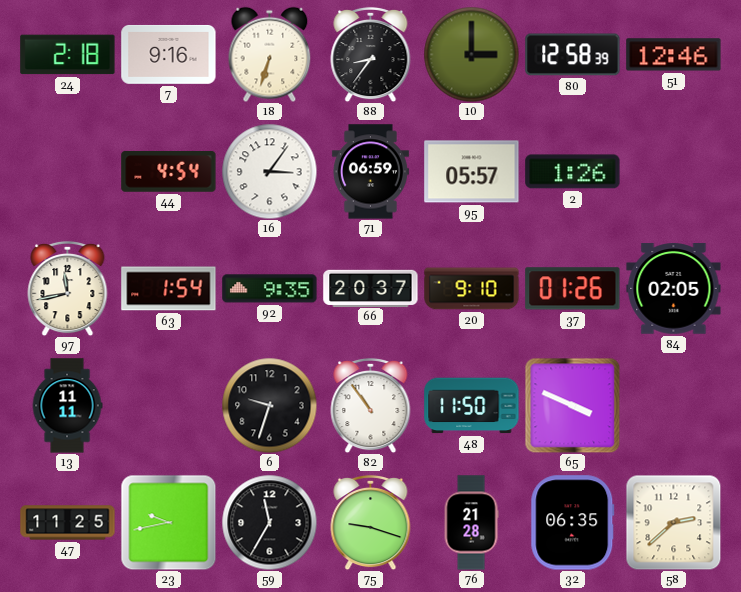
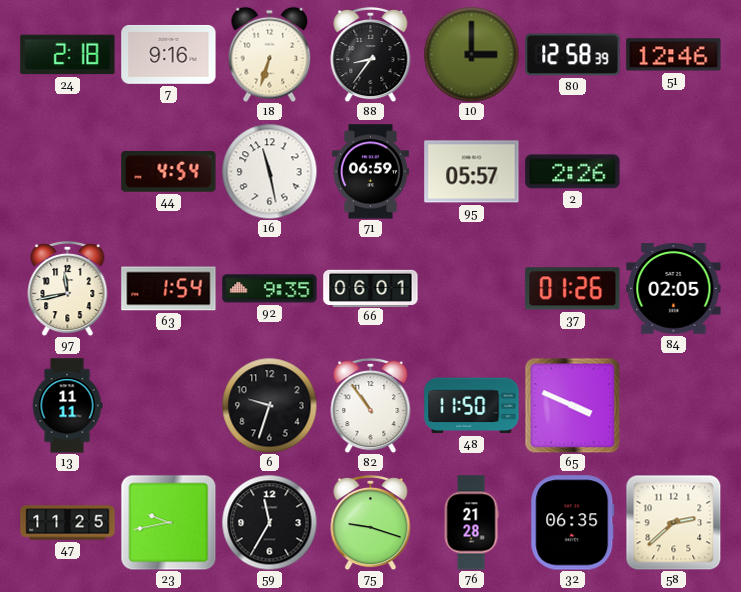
16: 3:06 -> 11:28
2: 1:26 -> 2:26
66: 20:37 -> 06:01
20: 9:10 -> none
